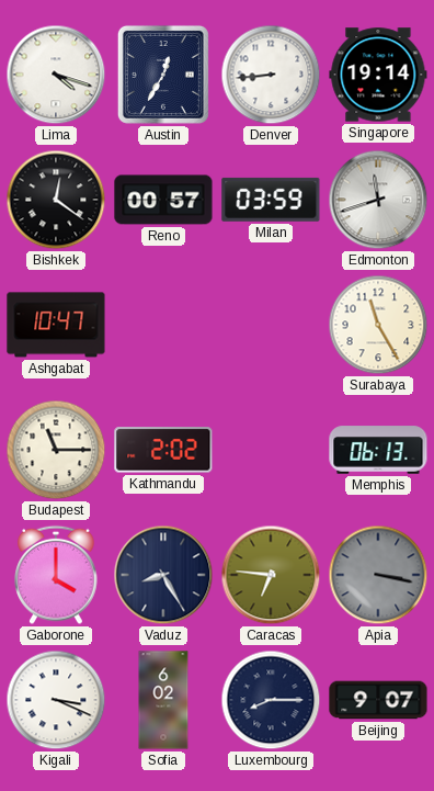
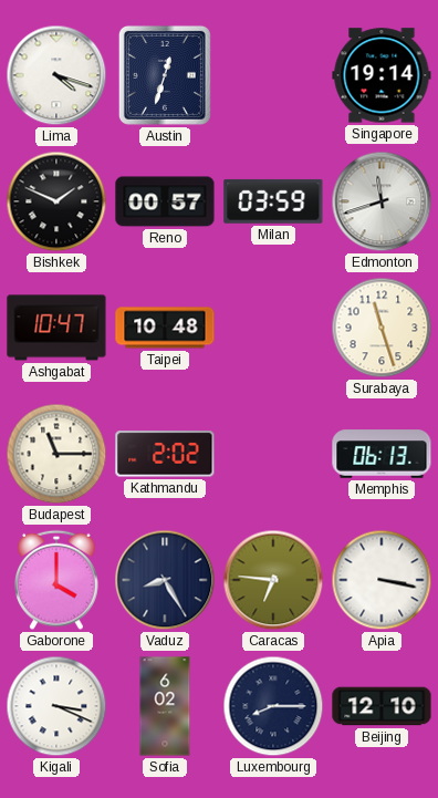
Austin: 12:35 -> 12:33
Denver: 8:44 -> none
Bishkek: 12:21 -> 1:49
Taipei: none -> 10:48
Surabaya: 11:25 -> 11:27
Apia dial: grey -> white
Beijing: 9:07 -> 12:10
